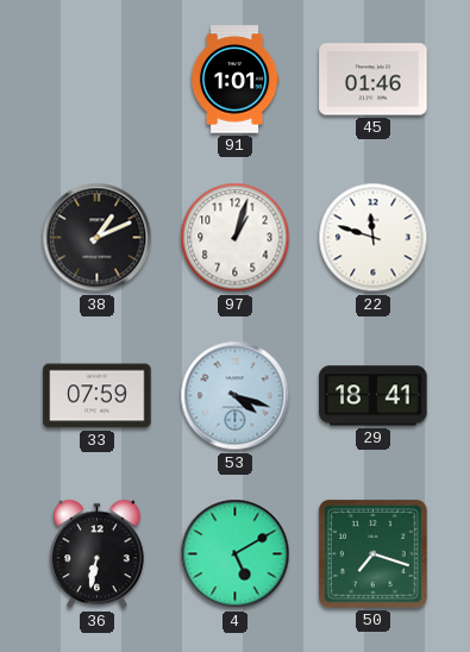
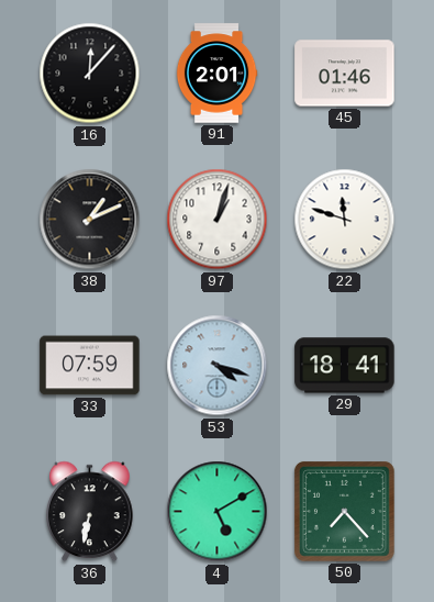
16: none -> 12:07
91: 1:01 -> 2:01
50: 7:18 -> 7:23
